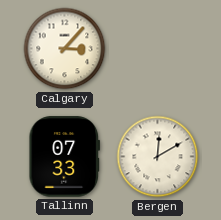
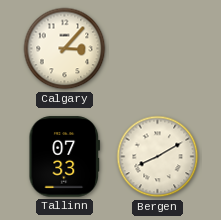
Bergen: 12:10 -> 8:10
